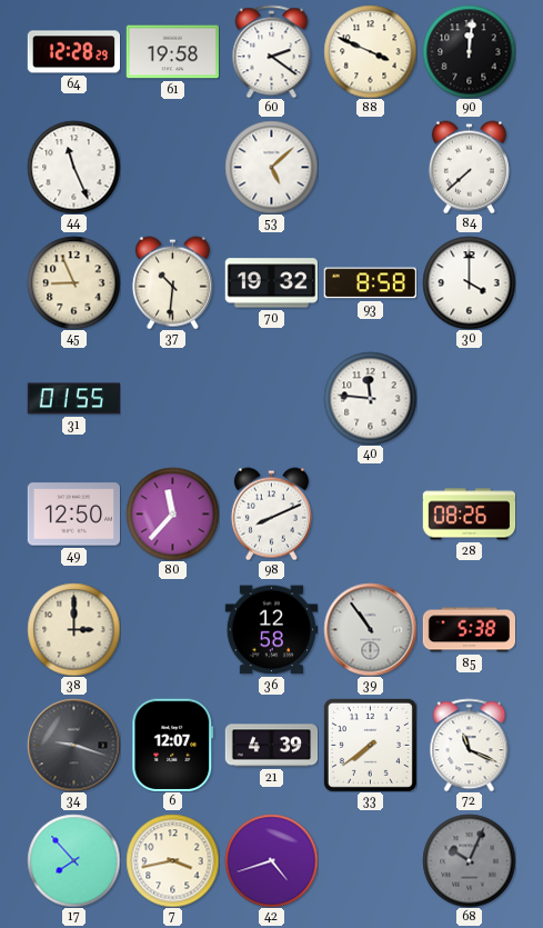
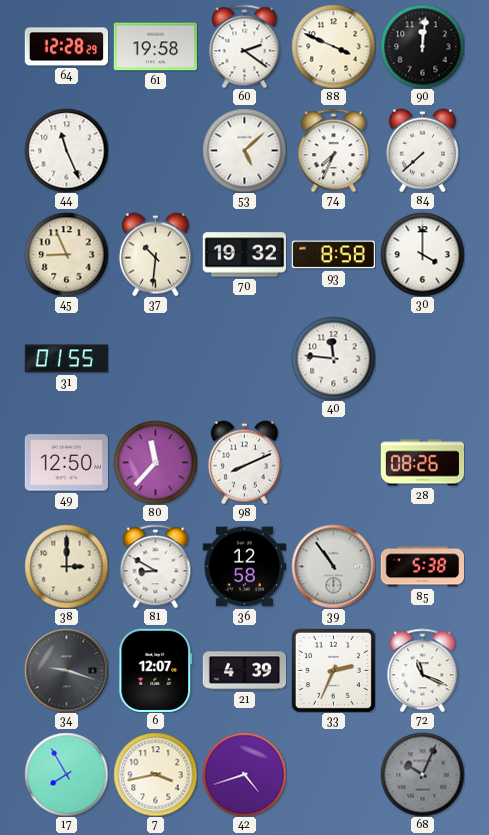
74: none -> 7:34
81: none -> 8:50
33: 7:39 -> 2:34
17: 7:53 -> 7:55
